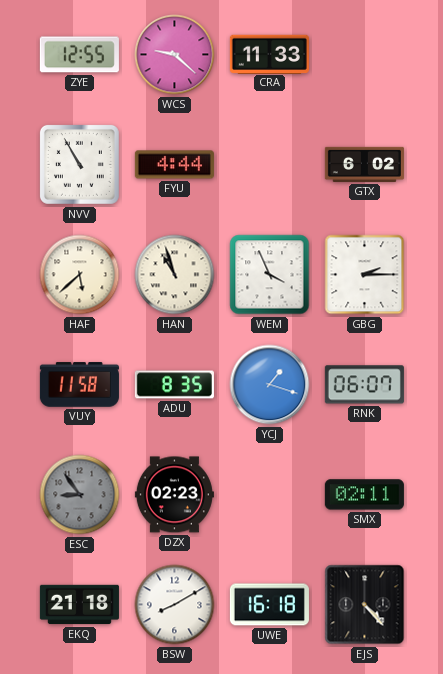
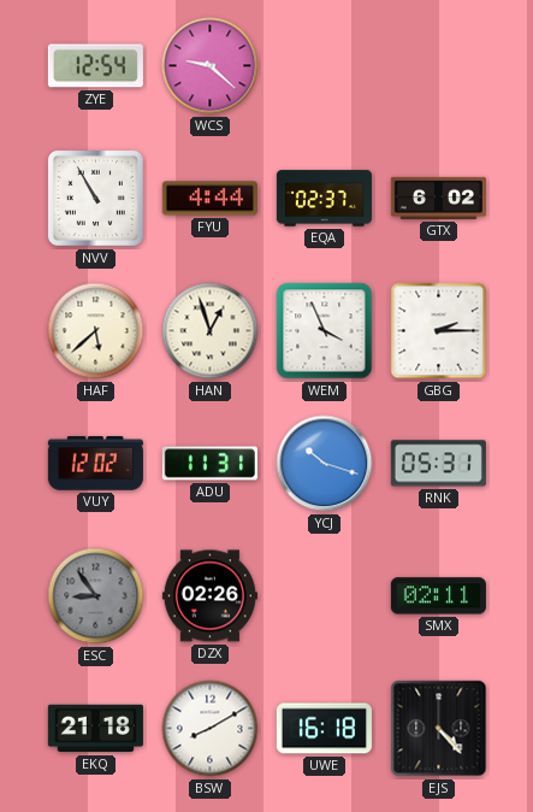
ZYE: 12:55 -> 12:54
CRA: 11:33 -> none
EQA: none -> 02:37
HAN: 10:57 -> 12:57
VUY: 11:58 -> 12:02
ADU: 8:35 -> 11:31
YCJ: 1:18 -> 10:18
RNK: 06:07 -> 05:31
DZX: 02:23 -> 02:26
